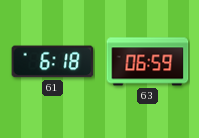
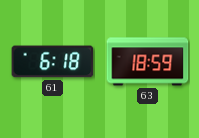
63: 06:59 -> 18:59
